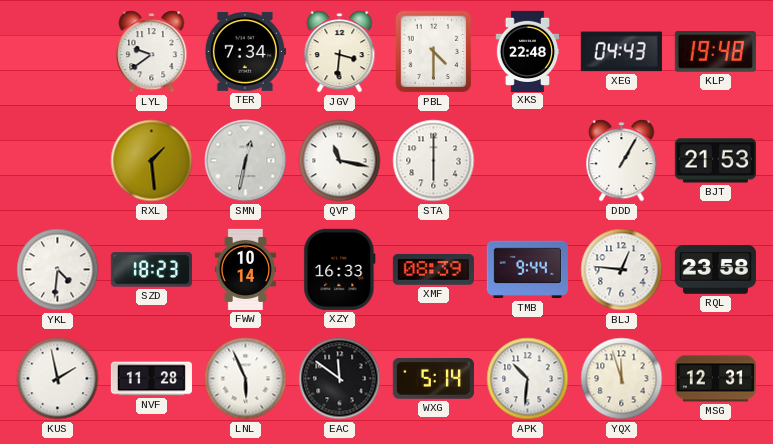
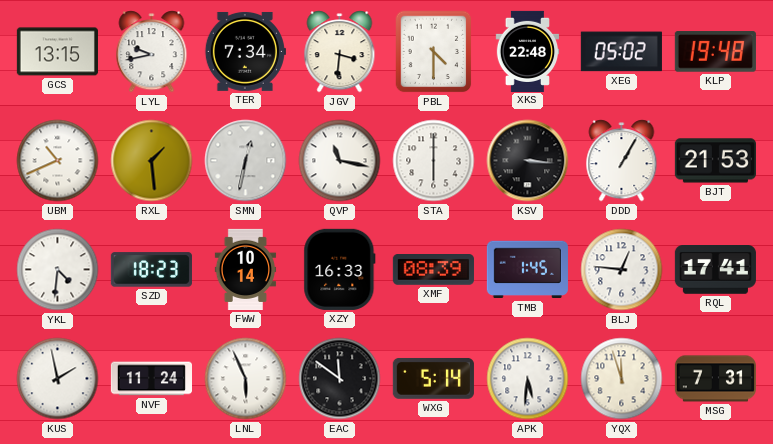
GCS: none -> 13:15
LYL: 9:39 -> 9:43
XEG: 04:43 -> 05:02
UBM: none -> 10:41
KSV: none -> 3:16
TMB: 9:44 -> 1:45
RQL: 23:58 -> 17:41
NVF: 11:28 -> 11:24
APK: 10:31 -> 5:31
MSG: 12:31 -> 7:31
